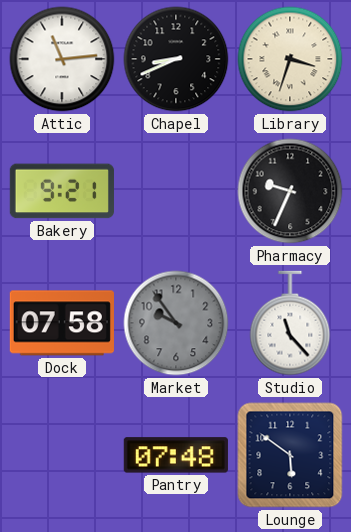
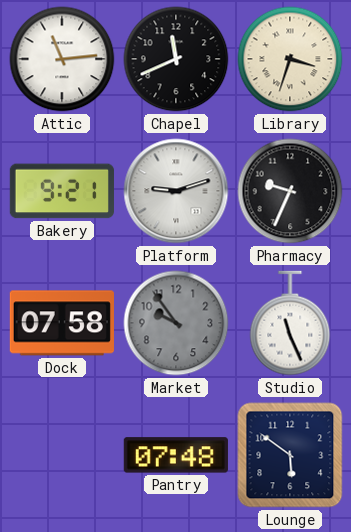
Chapel: 8:41 -> 11:41
Platform: none -> 9:12
Studio: 11:23 -> 11:26
